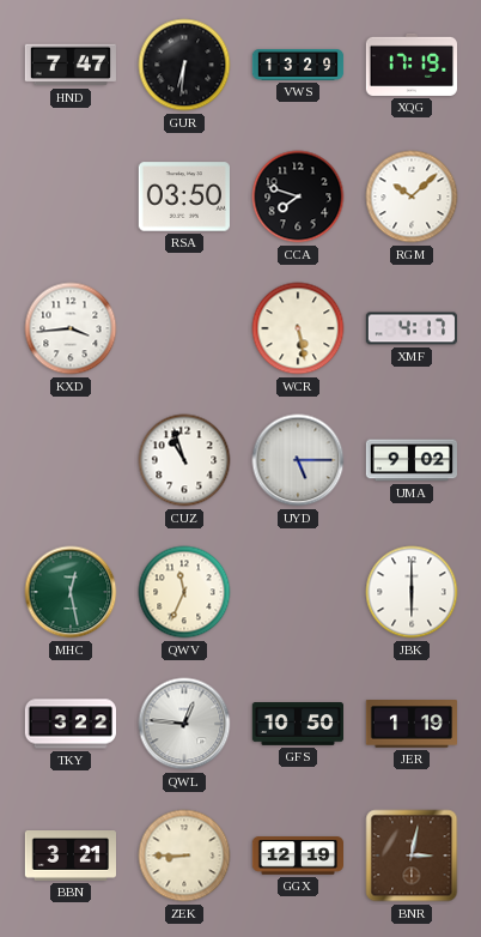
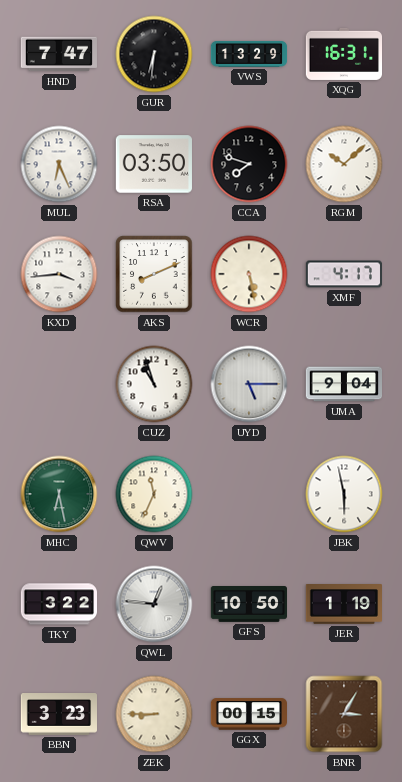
XQG: 17:19 -> 16:31
MUL: none -> 6:26
AKS: none -> 8:11
UMA: 9:02 -> 9:04
MHC: 12:28 -> 6:28
JBK: 6:00 -> 5:58
BBN: 3:21 -> 3:23
GGX: 12:19 -> 00:15
BNR: 3:02 -> 3:05
